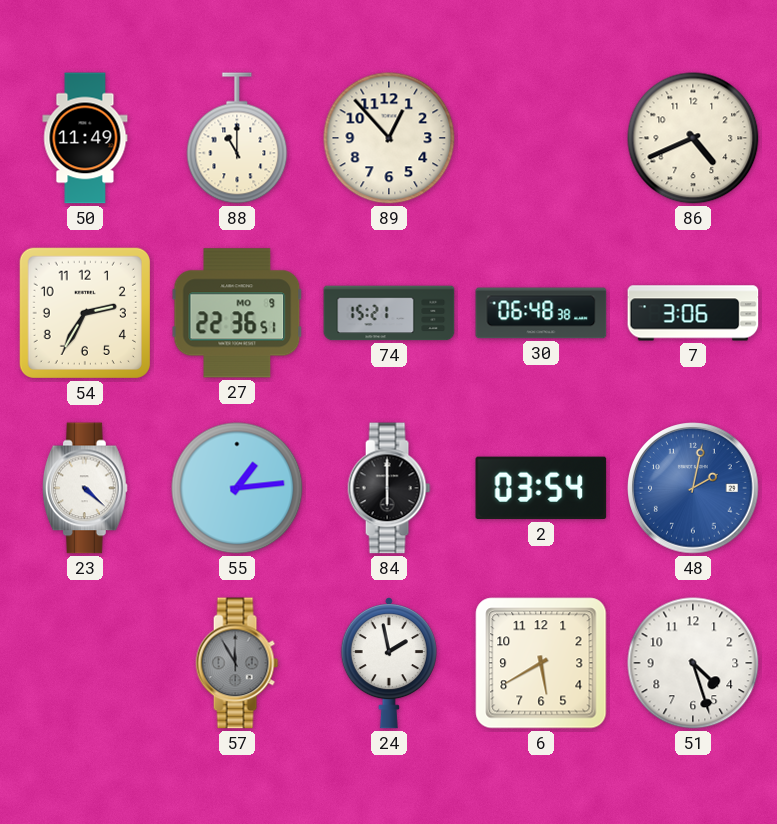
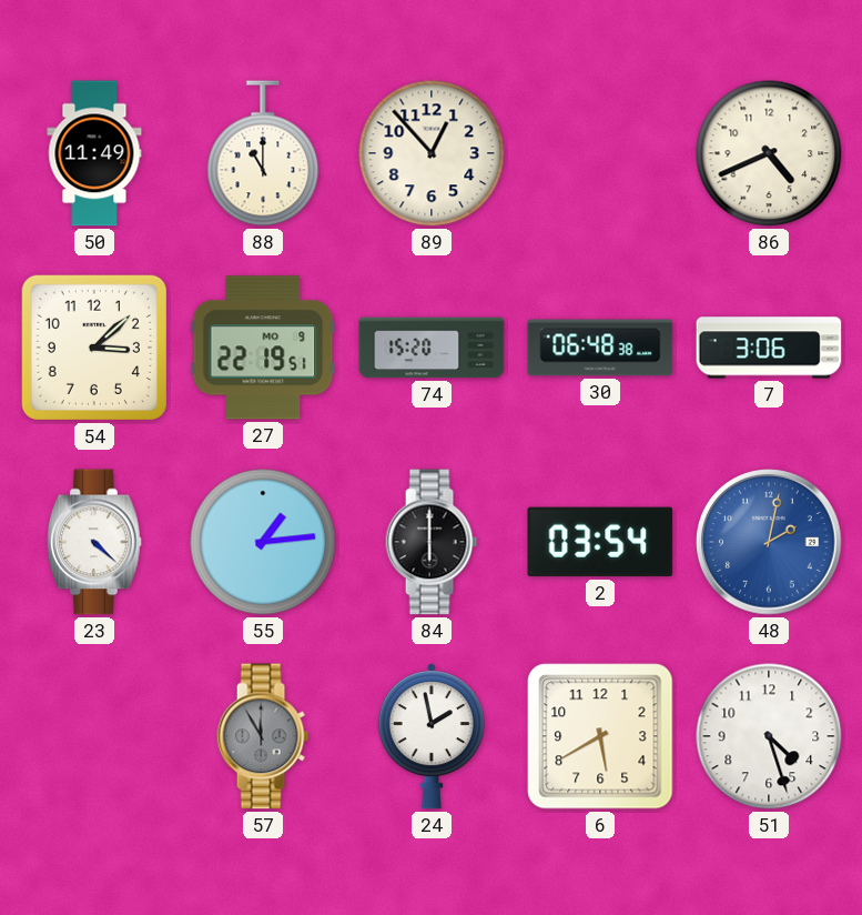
54: 2:35 -> 3:08
27: 22:36 -> 22:19
74: 15:21 -> 15:20
